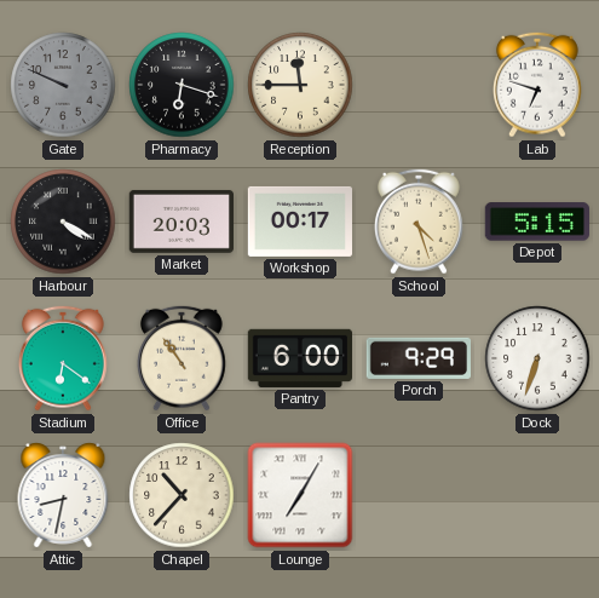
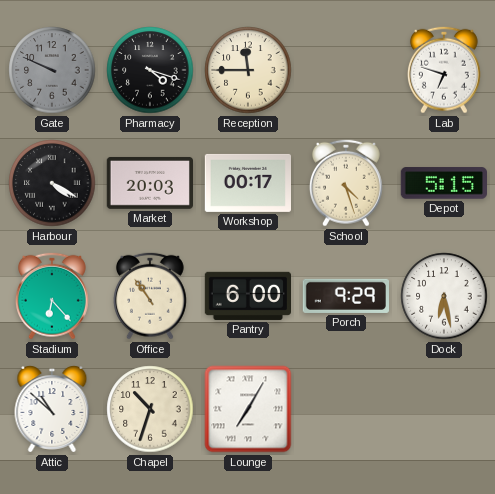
Pharmacy: 6:18 -> 4:18
Stadium: 6:21 -> 6:23
Dock: 6:33 -> 6:28
Attic: 8:32 -> 10:52
Chapel: 10:37 -> 10:33
